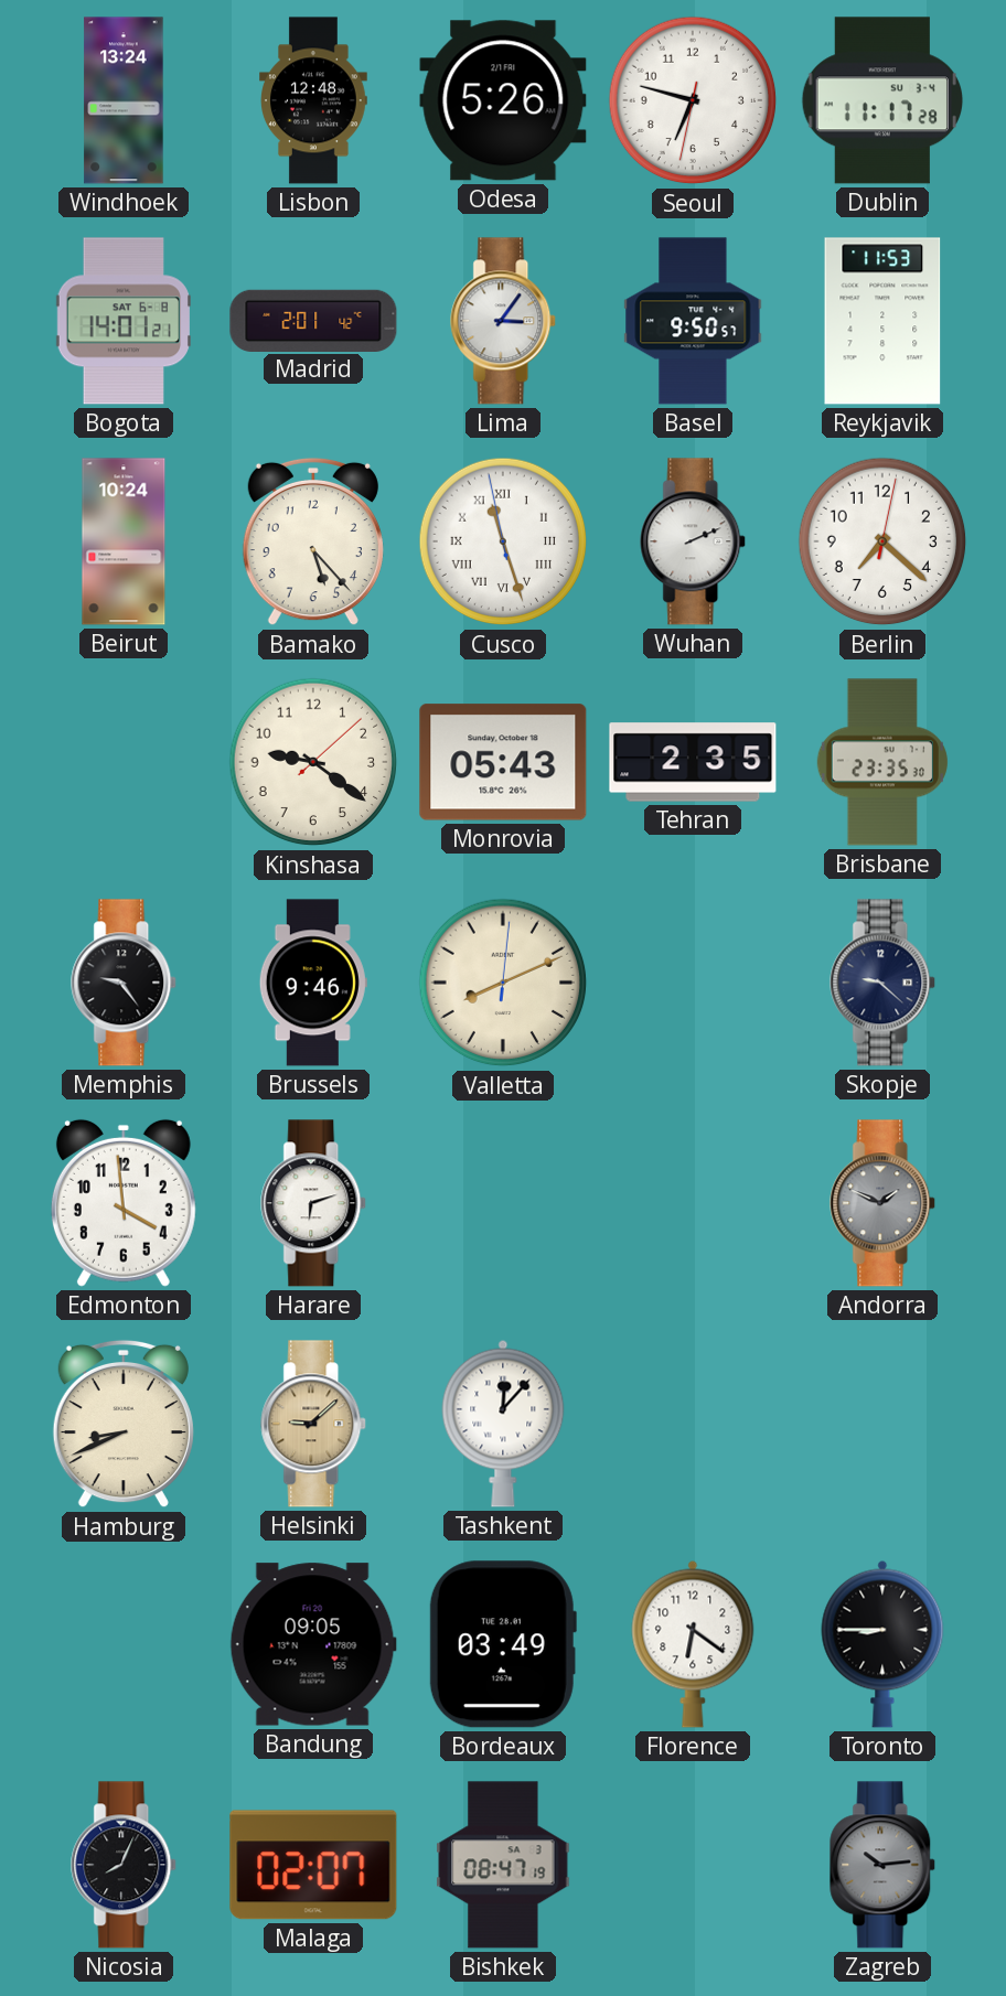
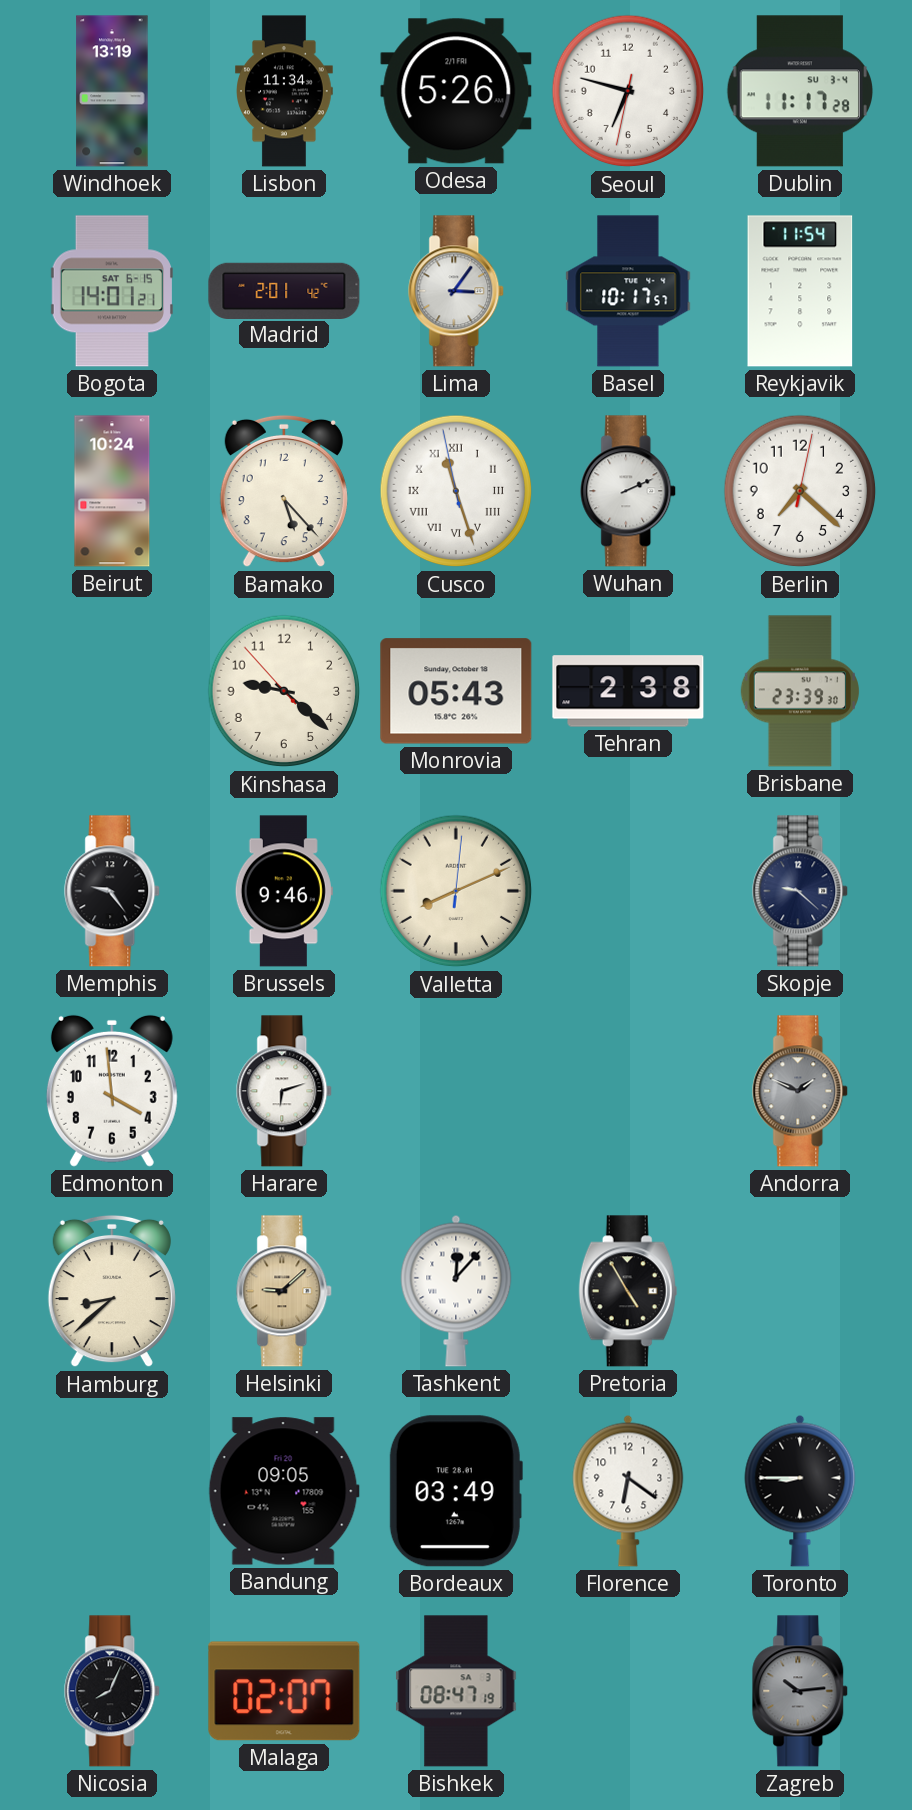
Windhoek: 13:24 -> 13:19
Lisbon: 12:48 -> 11:34
Bogota date: SAT 6-8 -> SAT 6-15
Basel: 9:50 -> 10:17
Reykjavik: 11:53 -> 11:54
Kinshasa: 9:21:08 -> 9:21:53
Tehran: 2:35 -> 2:38
Brisbane: 23:35 -> 23:39
Hamburg: 8:41 -> 8:38
Pretoria: none -> 4:55
